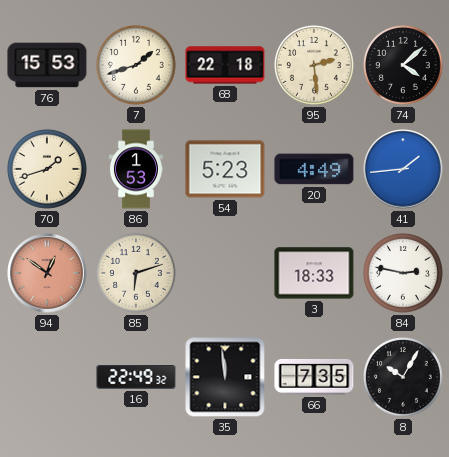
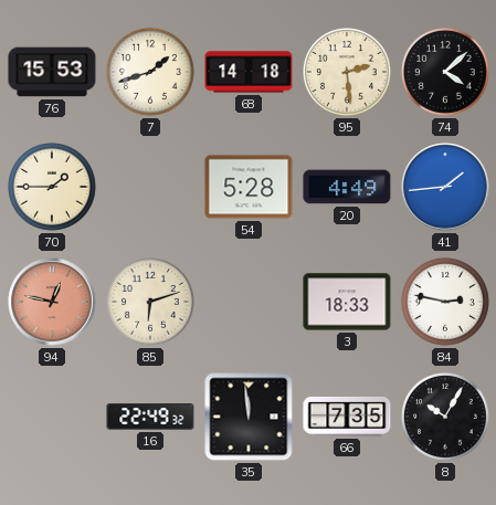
68: 22:18 -> 14:18
70: 1:42 -> 1:45
86: 1:53 -> none
54: 5:23 -> 5:28
94: 12:51 -> 12:47
